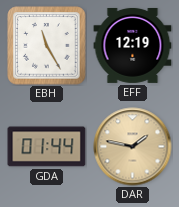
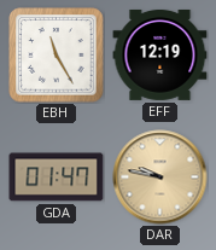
GDA: 01:44 -> 01:47
DAR: 1:47 -> 9:47
